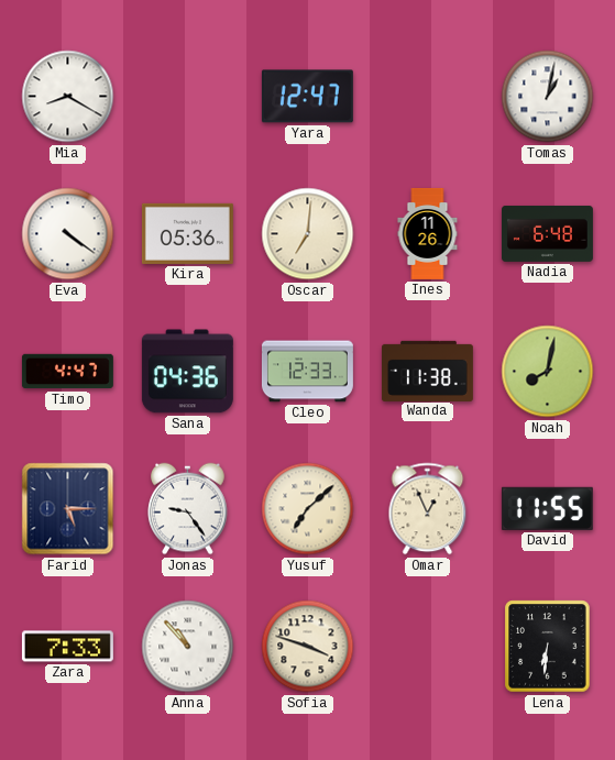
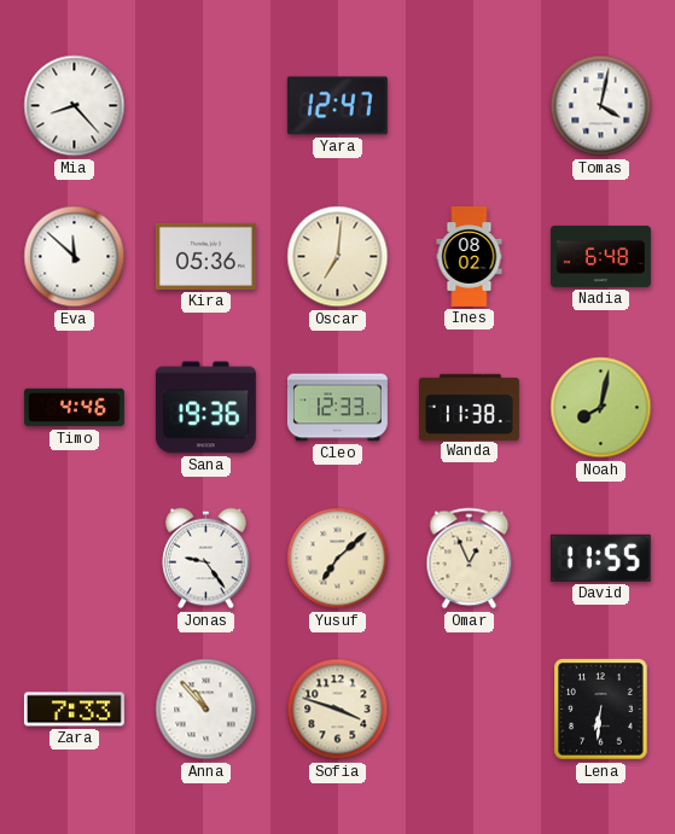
Mia: 8:20 -> 8:23
Tomas: 1:02 -> 4:02
Eva: 4:21 -> 11:52
Ines: 11:26 -> 08:02
Timo: 4:47 -> 4:46
Sana: 04:36 -> 19:36
Farid: 5:15 -> none
